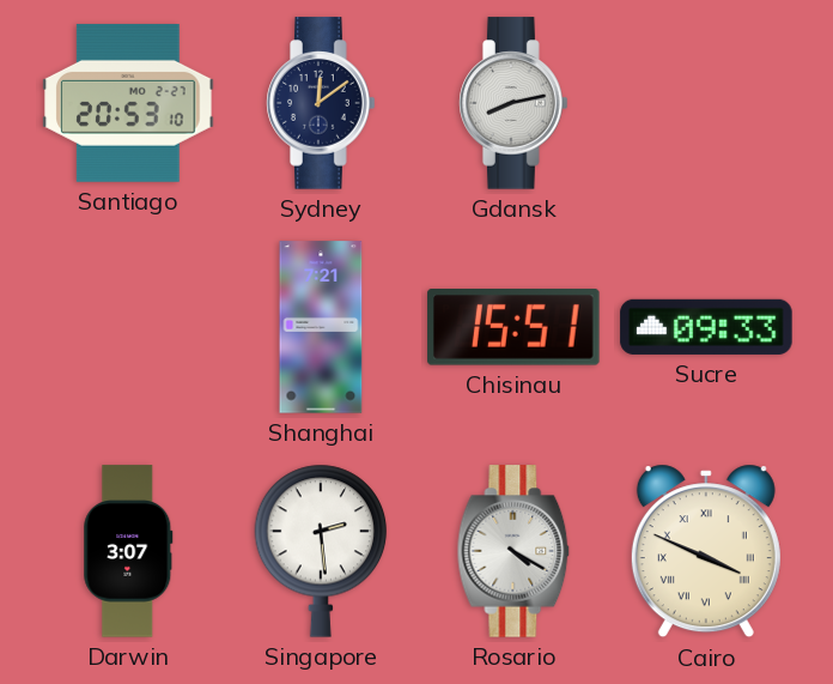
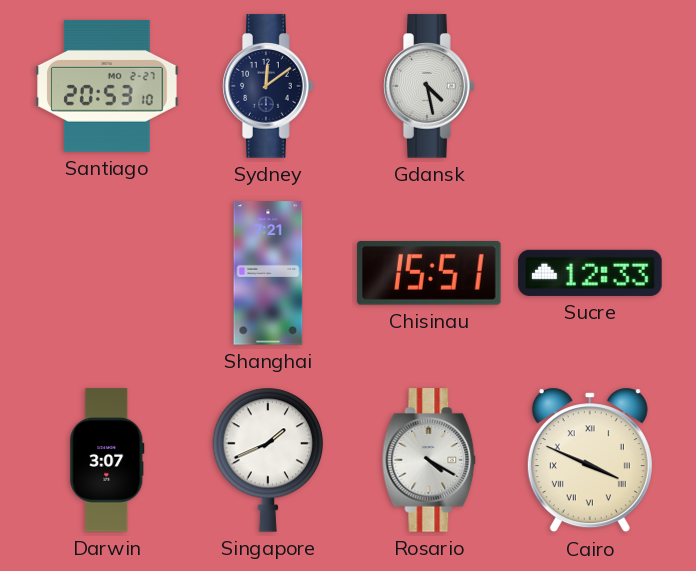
Gdansk: 8:13 -> 4:28
Sucre: 09:33 -> 12:33
Singapore: 2:29 -> 1:41
